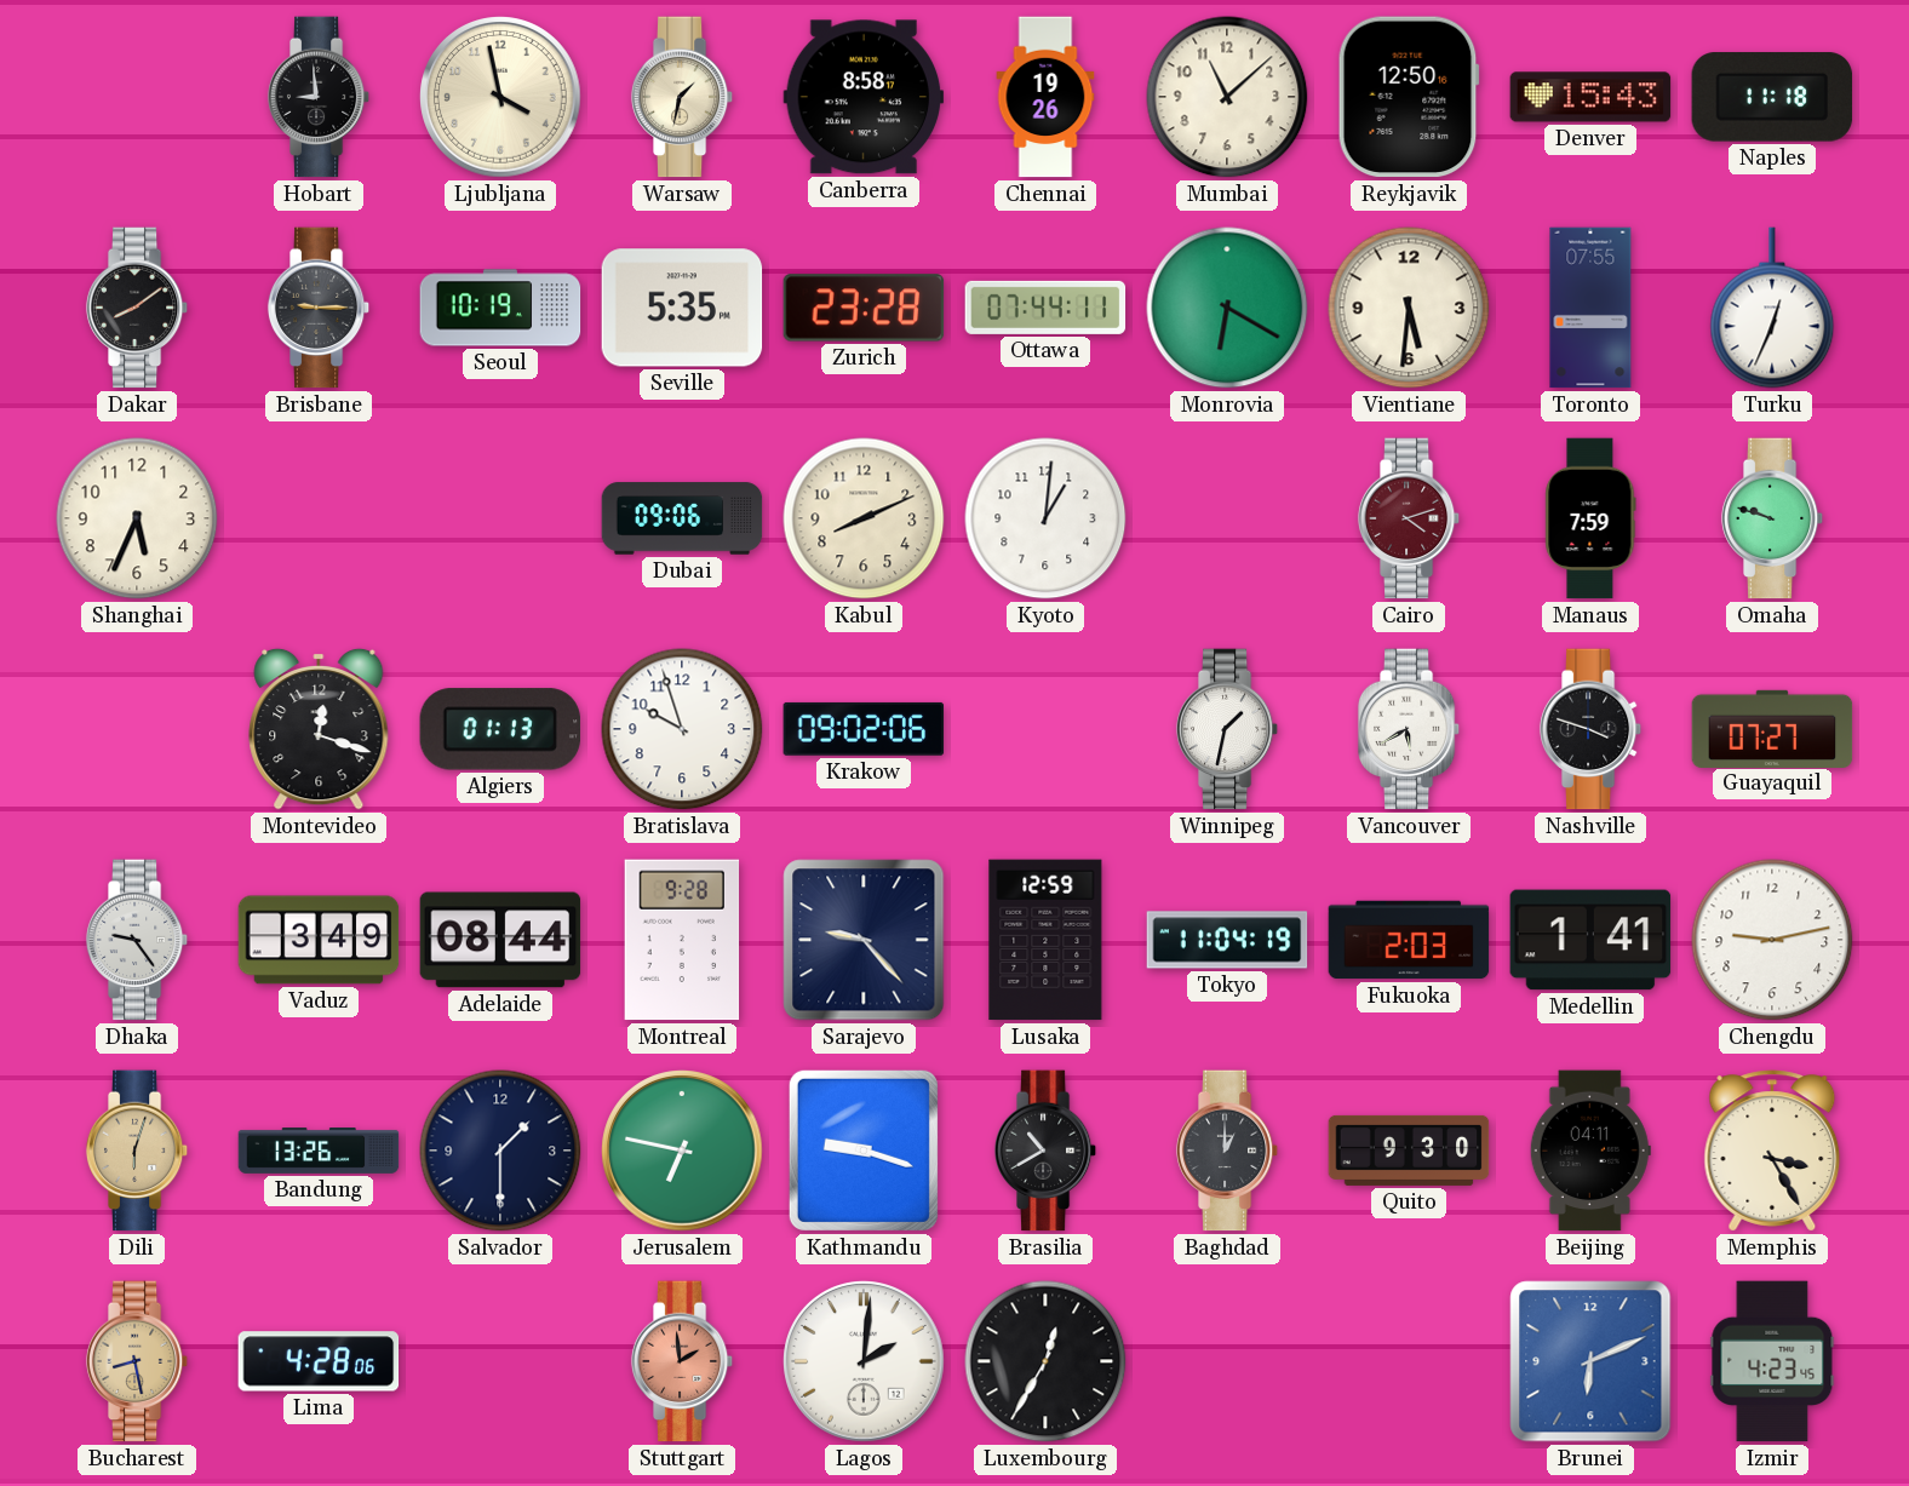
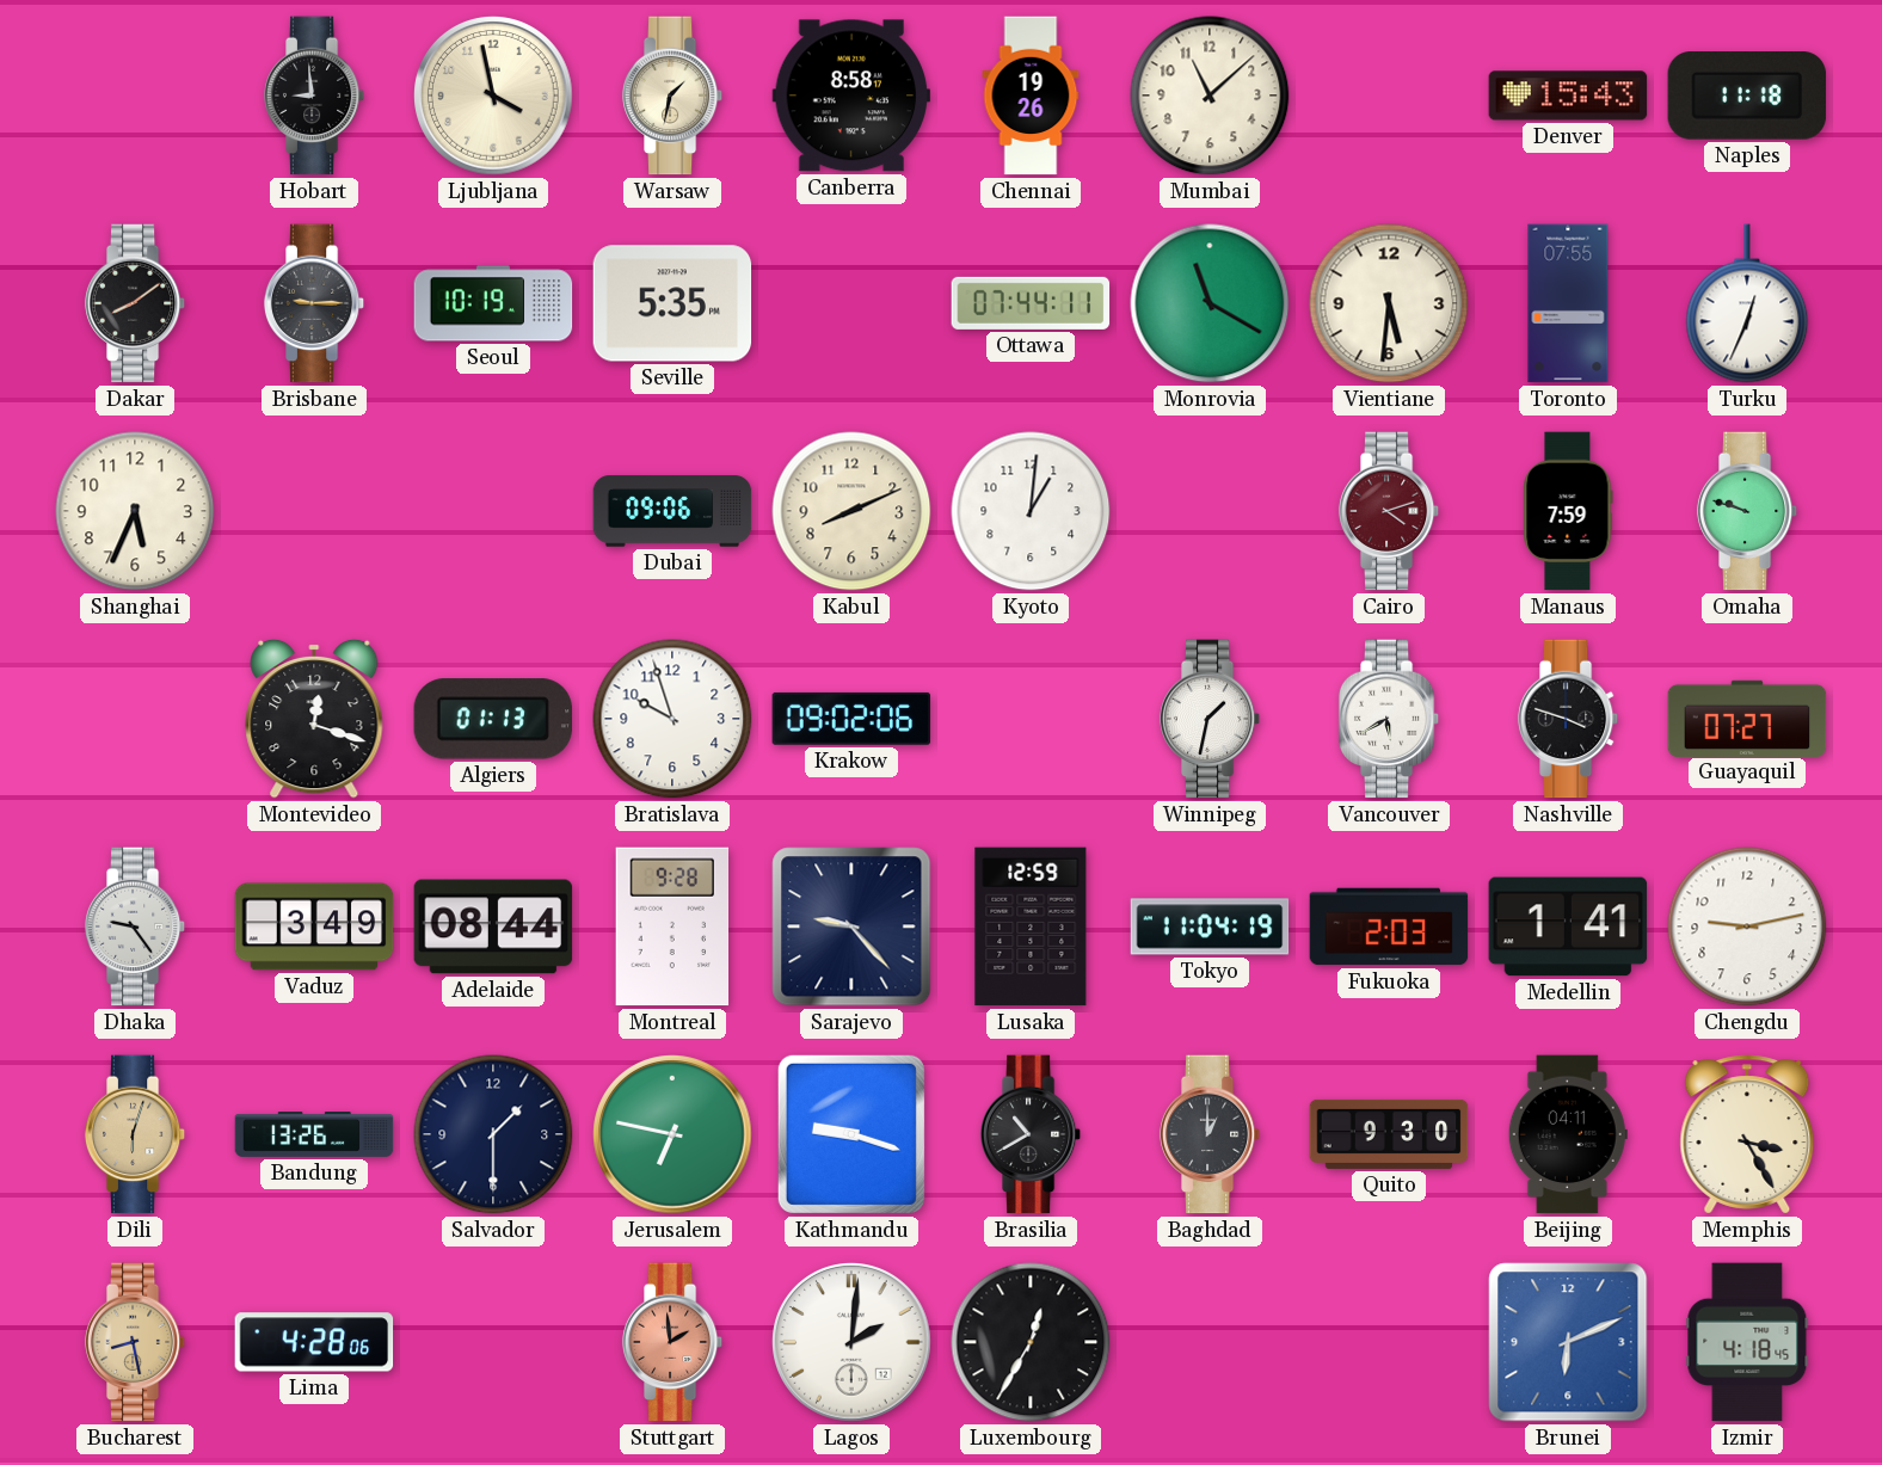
Reykjavik: 12:50 -> none
Zurich: 23:28 -> none
Monrovia: 6:20 -> 11:20
Izmir: 4:23 -> 4:18
